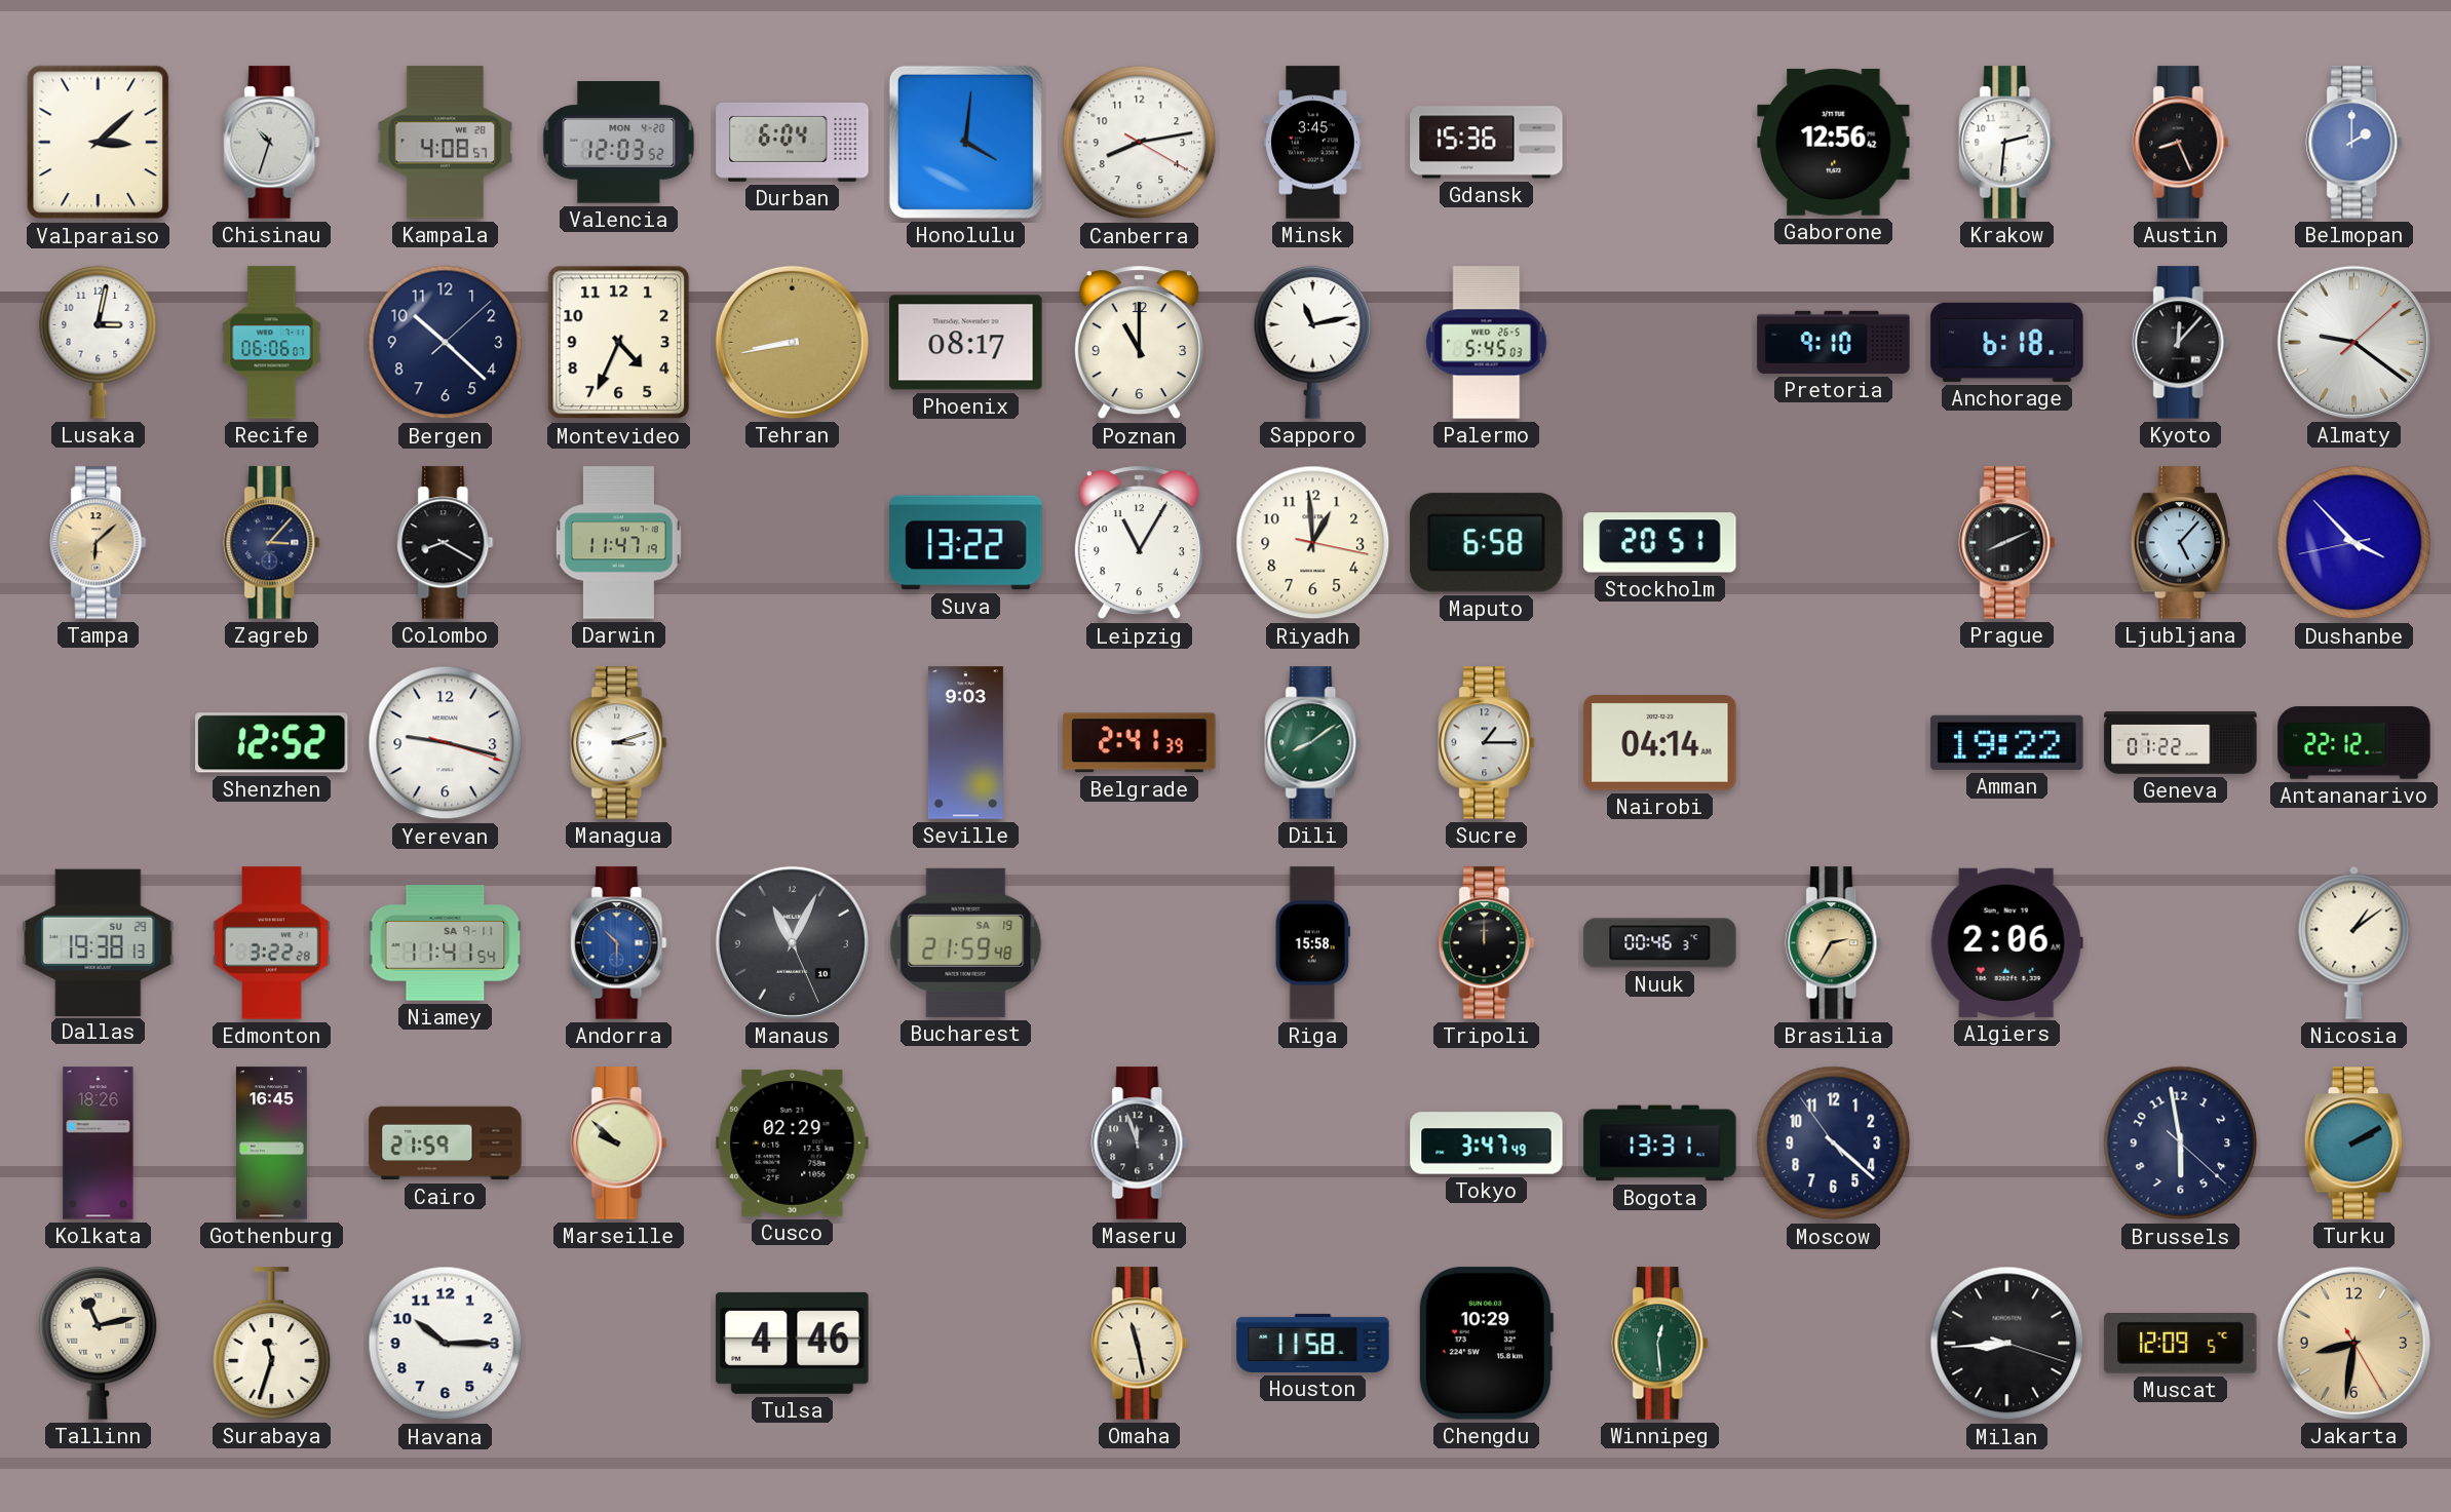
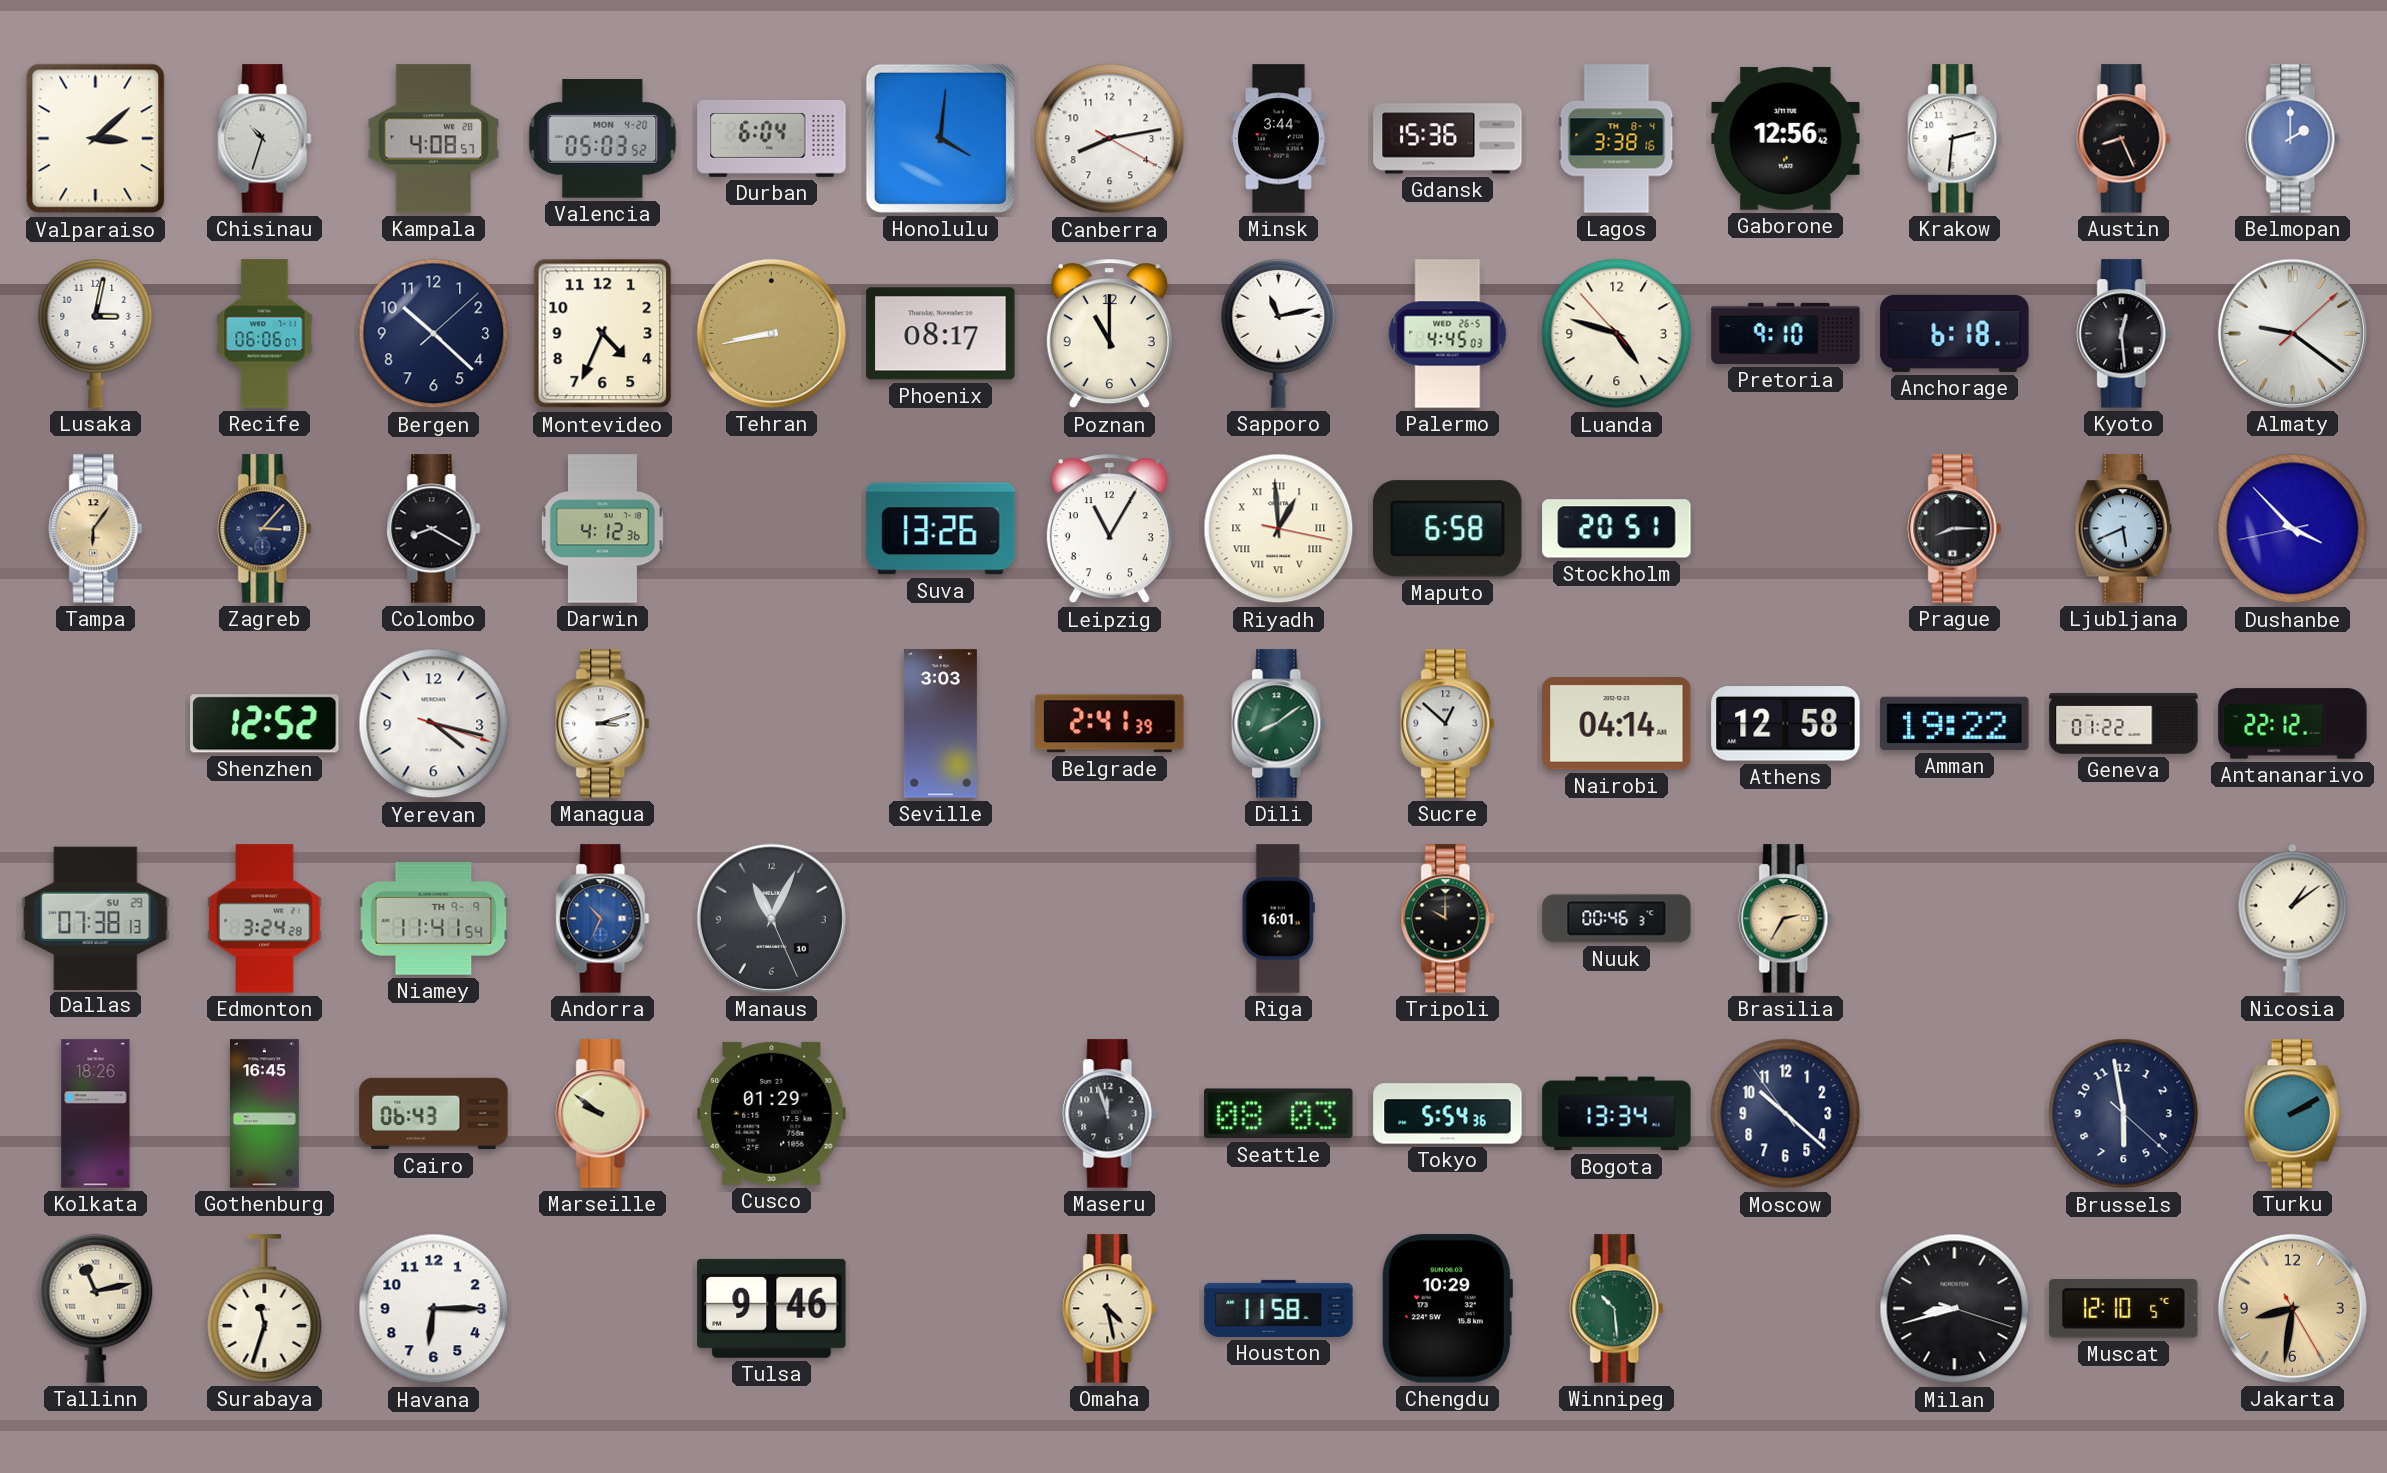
Valencia: 12:03 -> 05:03
Minsk: 3:45 -> 3:44
Lagos: none -> 3:38
Palermo: 5:45 -> 4:45
Luanda: none -> 4:47
Kyoto: 12:07 -> 12:29
Tampa: 6:08 -> 6:06
Darwin: 11:47 -> 4:12
Suva: 13:22 -> 13:26
Riyadh numerals: Arabic -> Roman
Prague: 8:11 -> 8:15
Ljubljana: 5:07 -> 5:41
Yerevan: 9:17 -> 4:17
Seville: 9:03 -> 3:03
Sucre: 1:15 -> 12:52
Athens: none -> 12:58
Dallas: 19:38 -> 07:38
Edmonton: 3:22 -> 3:24
Niamey date: SA 9-11 -> TH 9-9
Andorra: 10:30 -> 10:34
Bucharest: 21:59 -> none
Riga: 15:58 -> 16:01
Tripoli: 12:00 -> 10:00
Algiers: 2:06 -> none
Cairo: 21:59 -> 06:43
Marseille: 9:52 -> 9:51
Cusco: 02:29 -> 01:29
Seattle: none -> 08:03
Tokyo: 3:47 -> 5:54
Bogota: 13:31 -> 13:34
Moscow: 4:21 -> 10:21
Havana: 10:15 -> 6:15
Tulsa: 4:46 -> 9:46
Omaha: 11:28 -> 4:28
Winnipeg: 12:29 -> 10:29
Milan: 8:44 -> 8:42
Muscat: 12:09 -> 12:10
